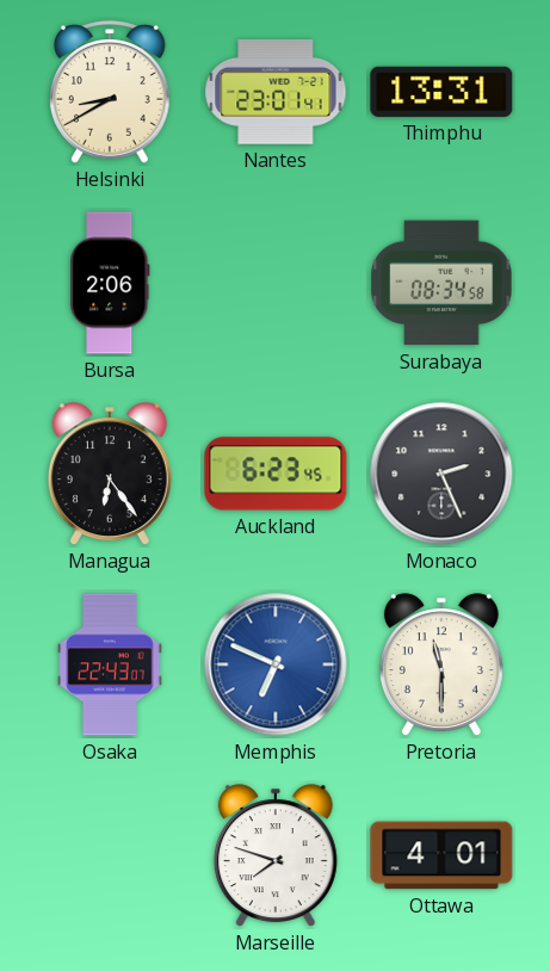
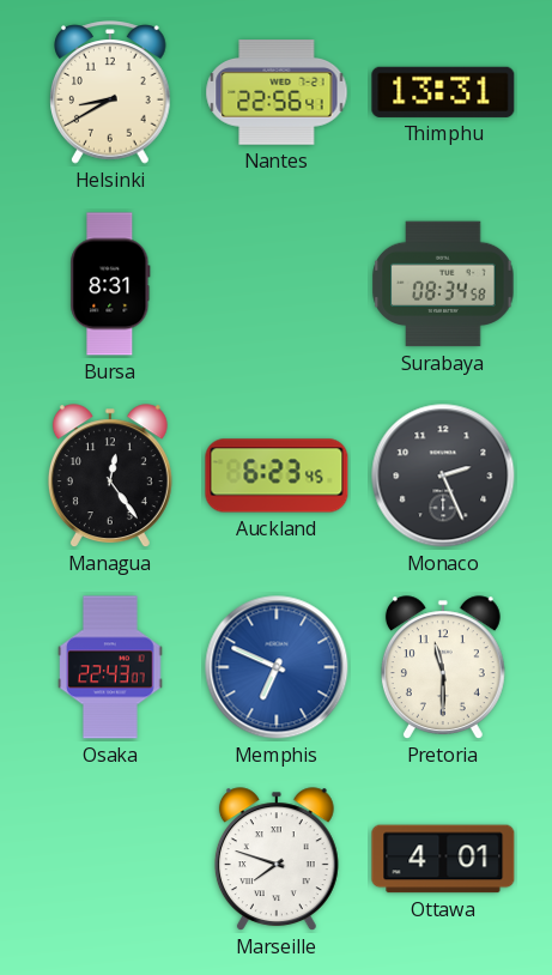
Nantes: 23:01 -> 22:56
Bursa: 2:06 -> 8:31
Managua: 6:24 -> 12:24
